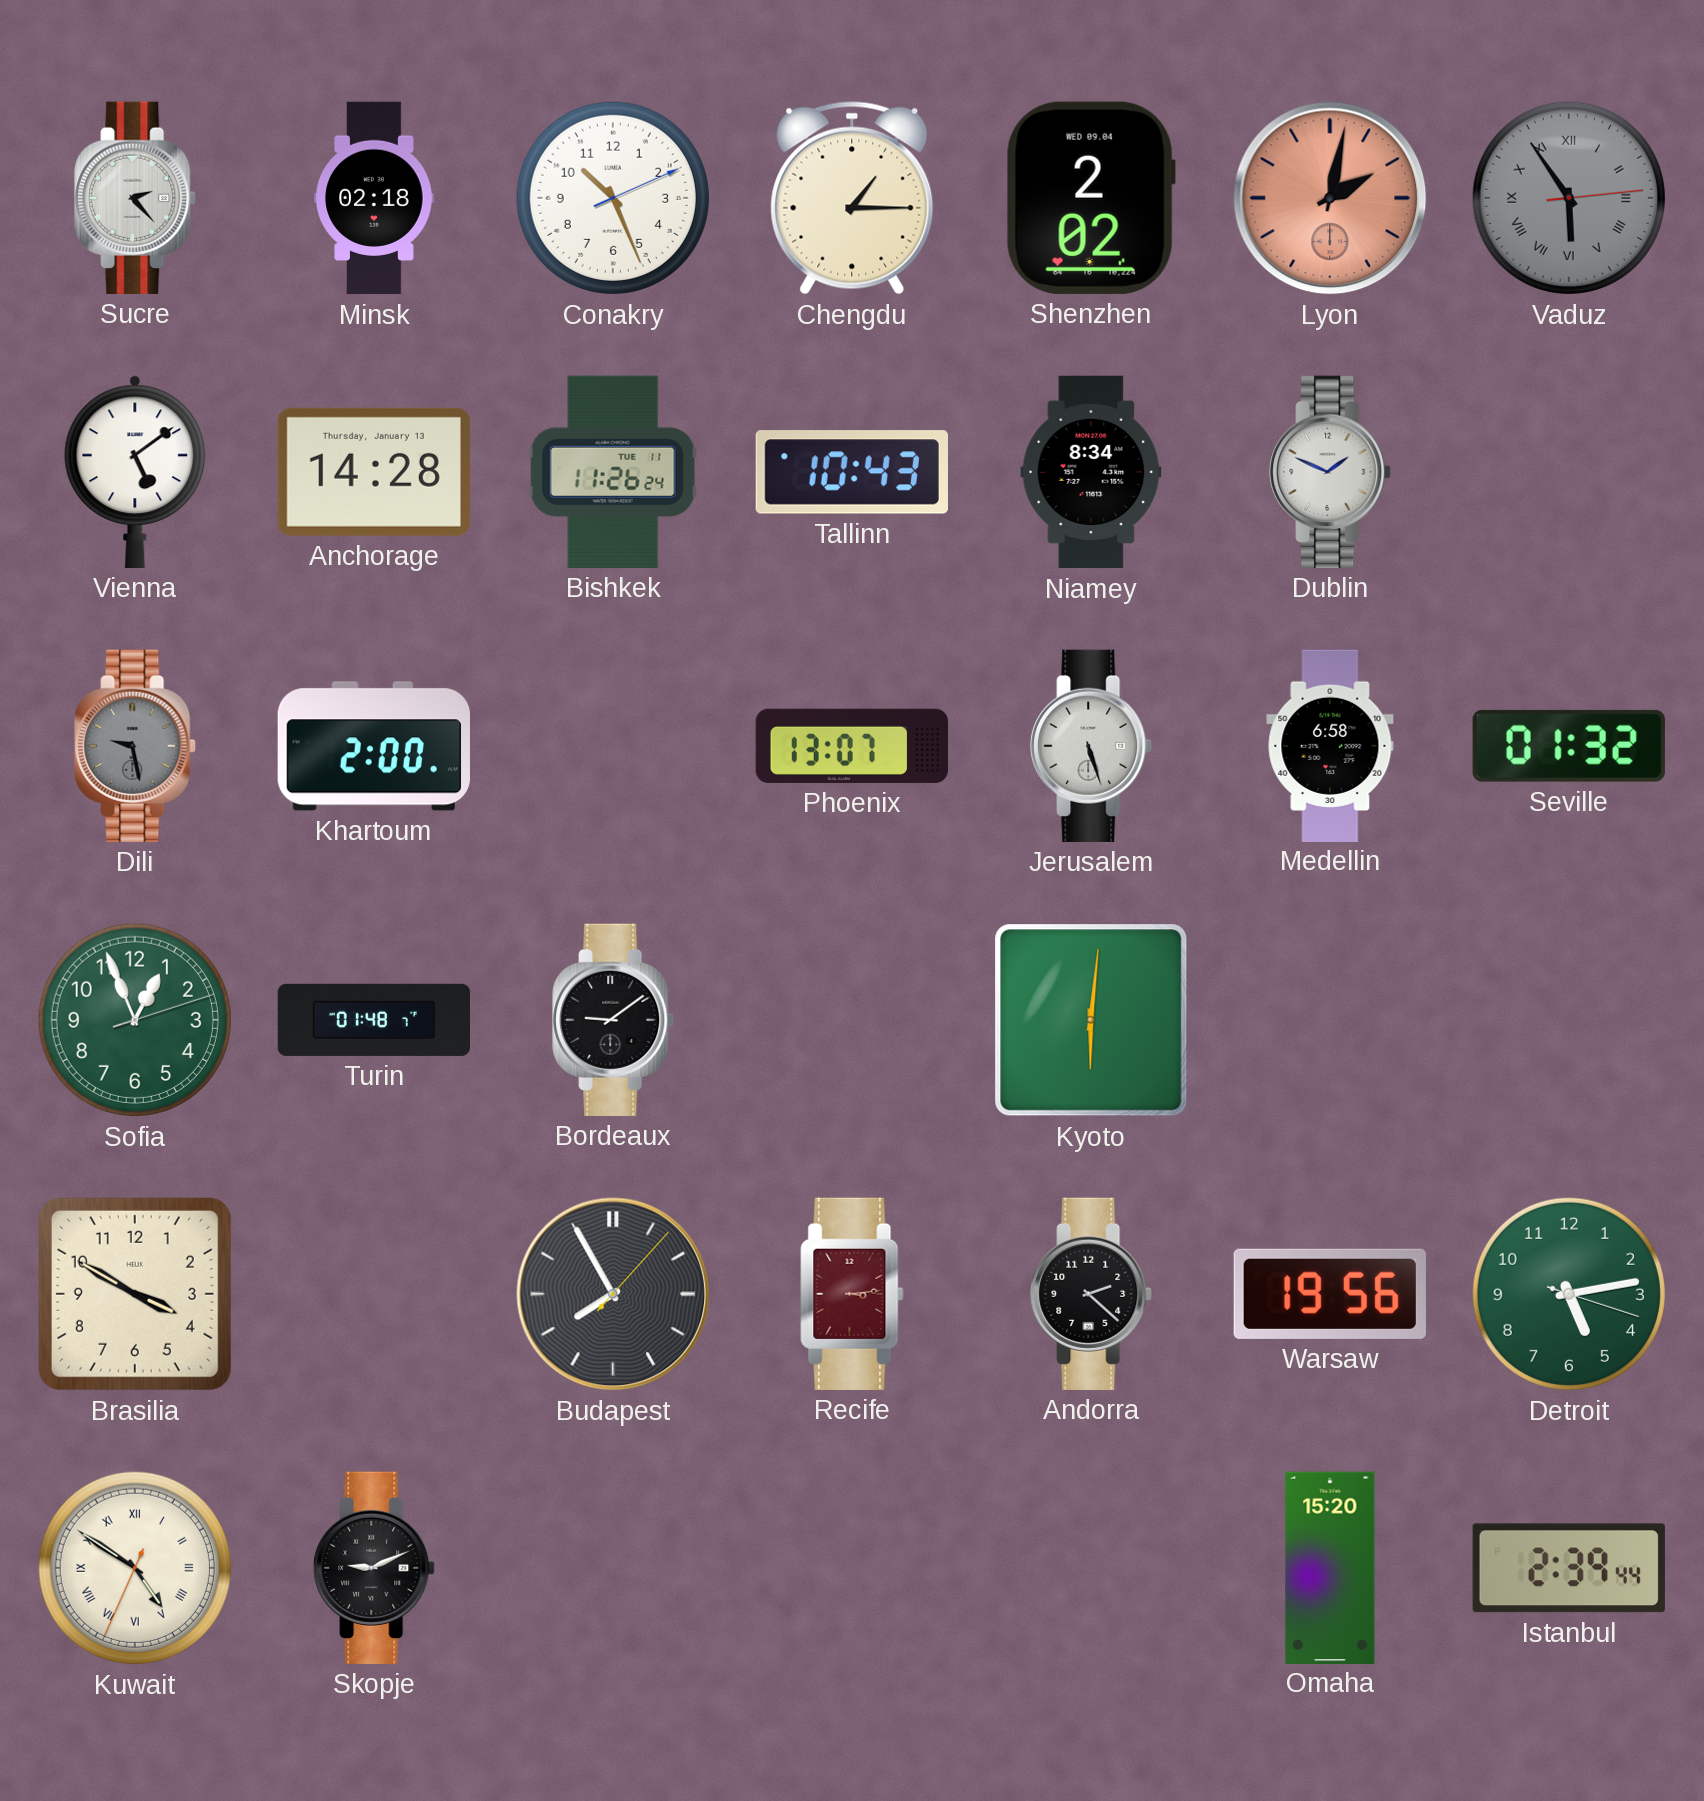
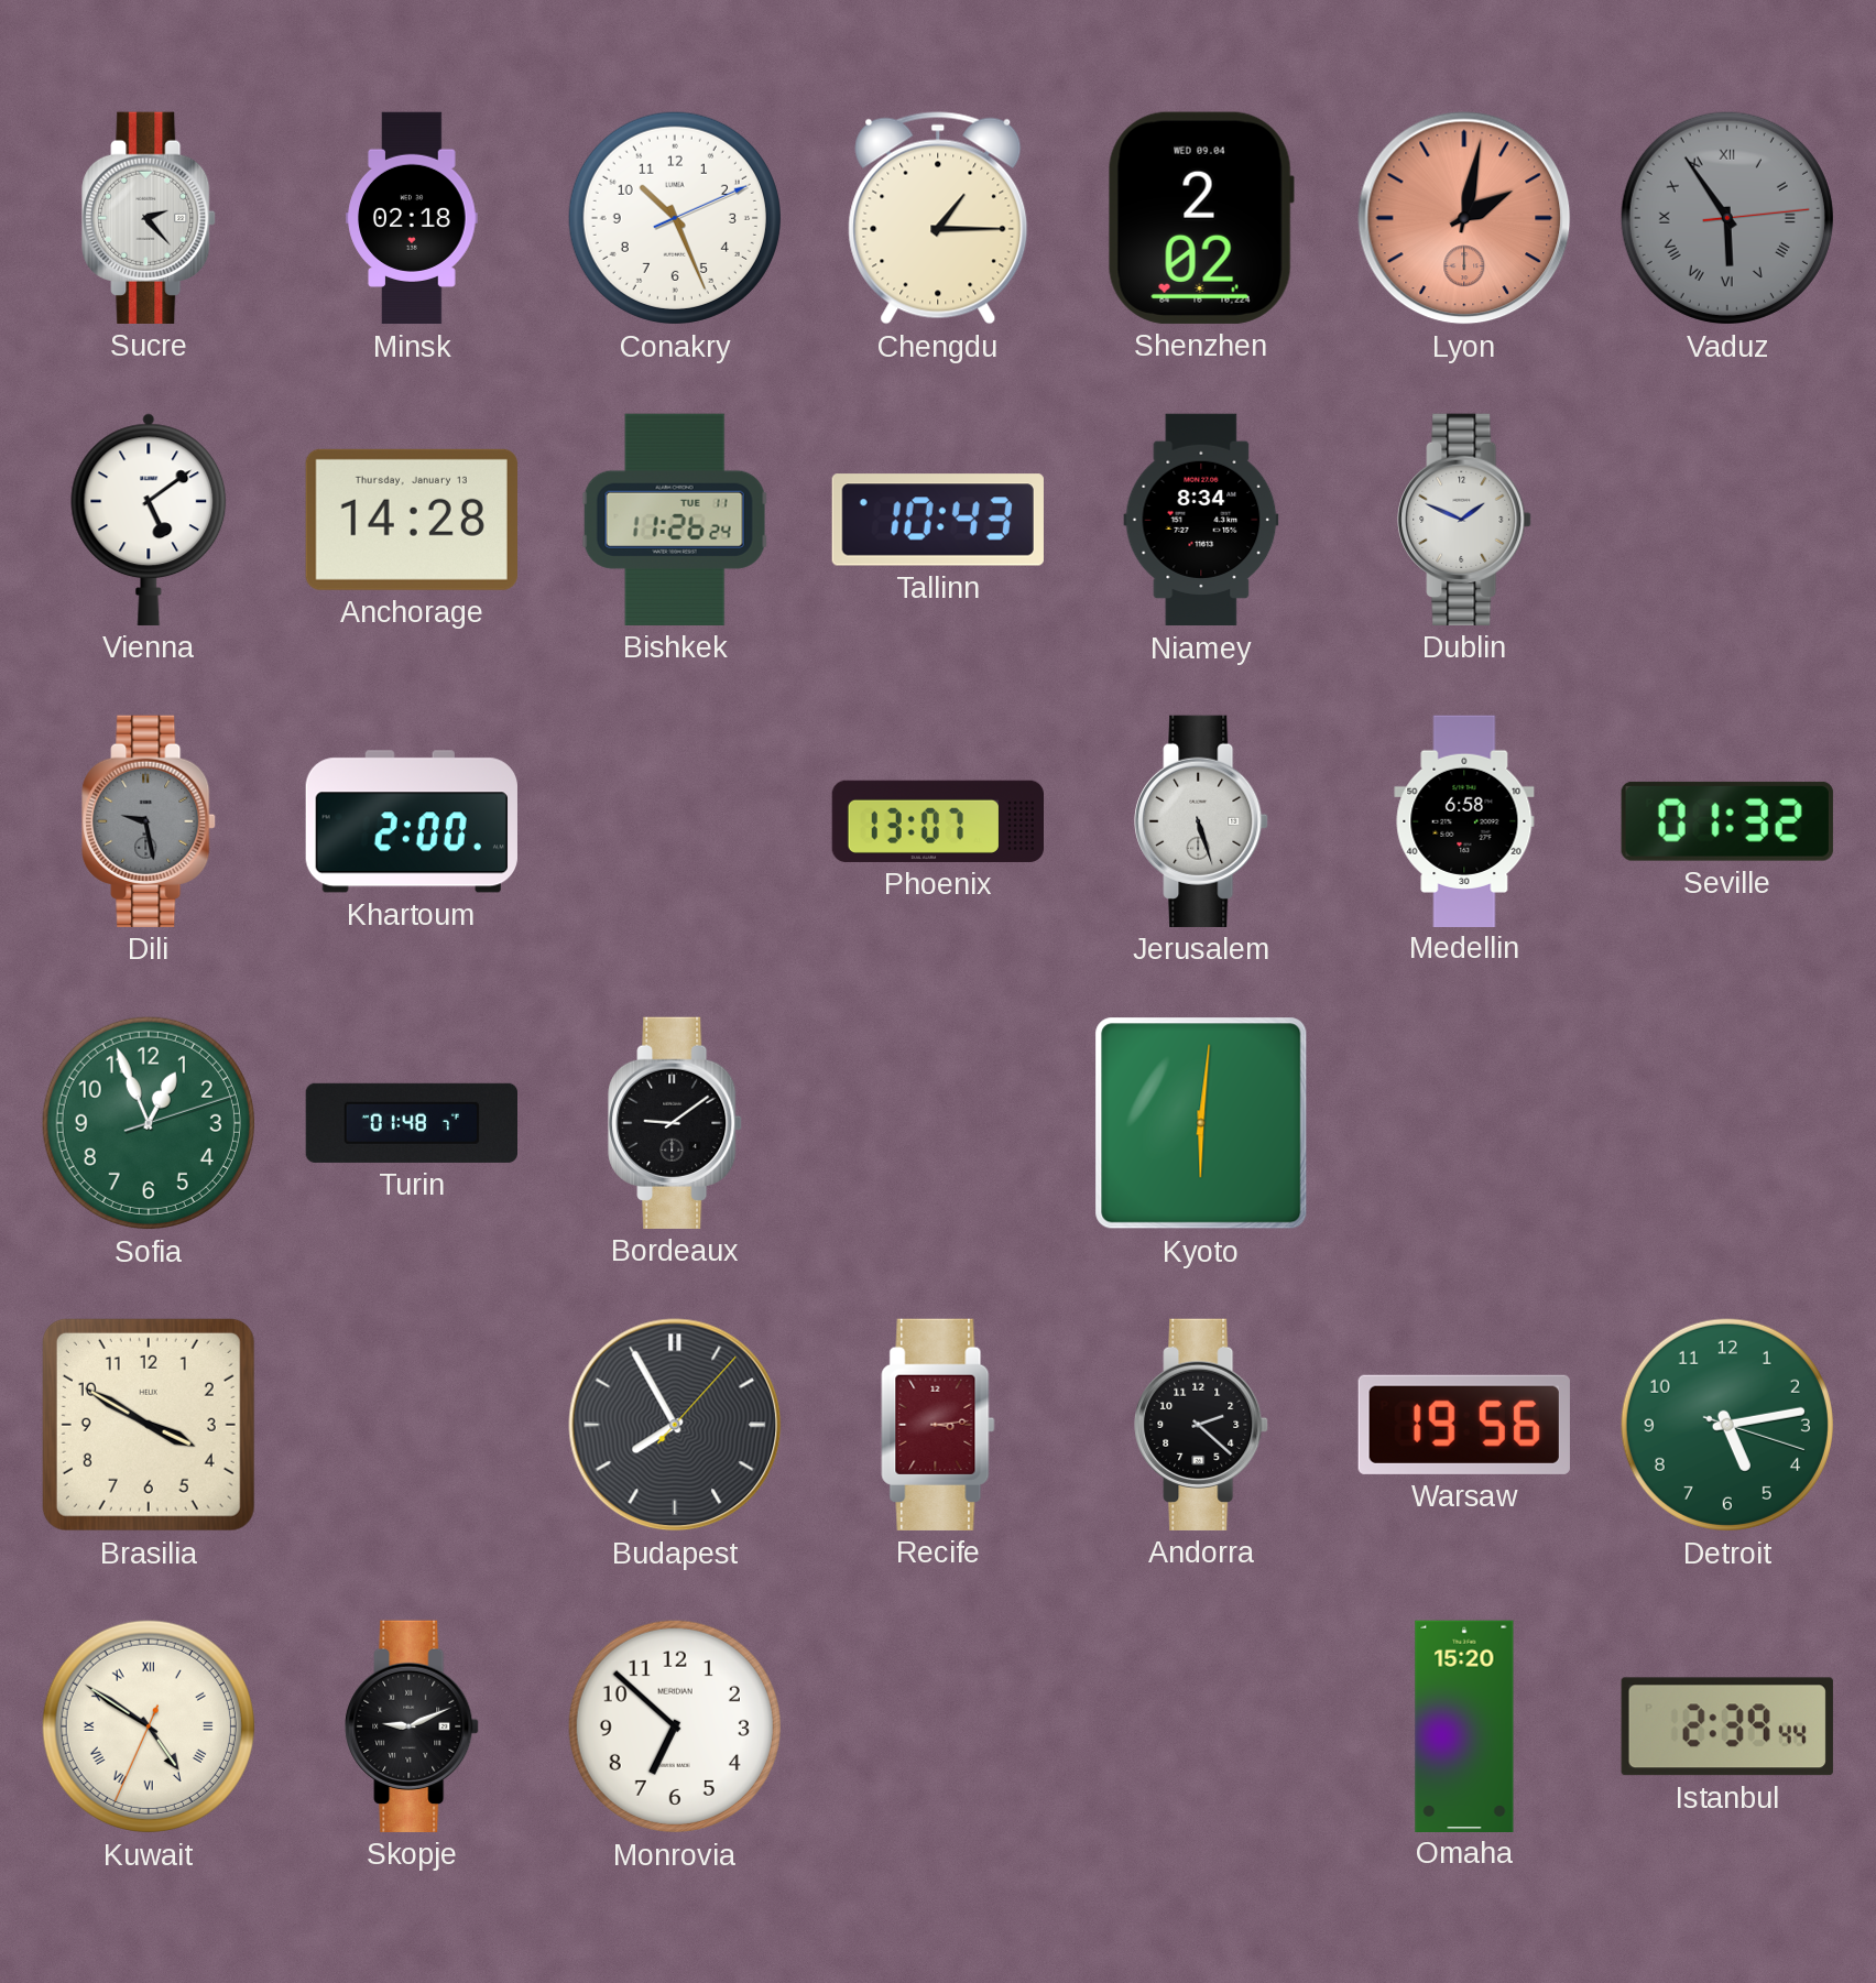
Monrovia: none -> 6:52
